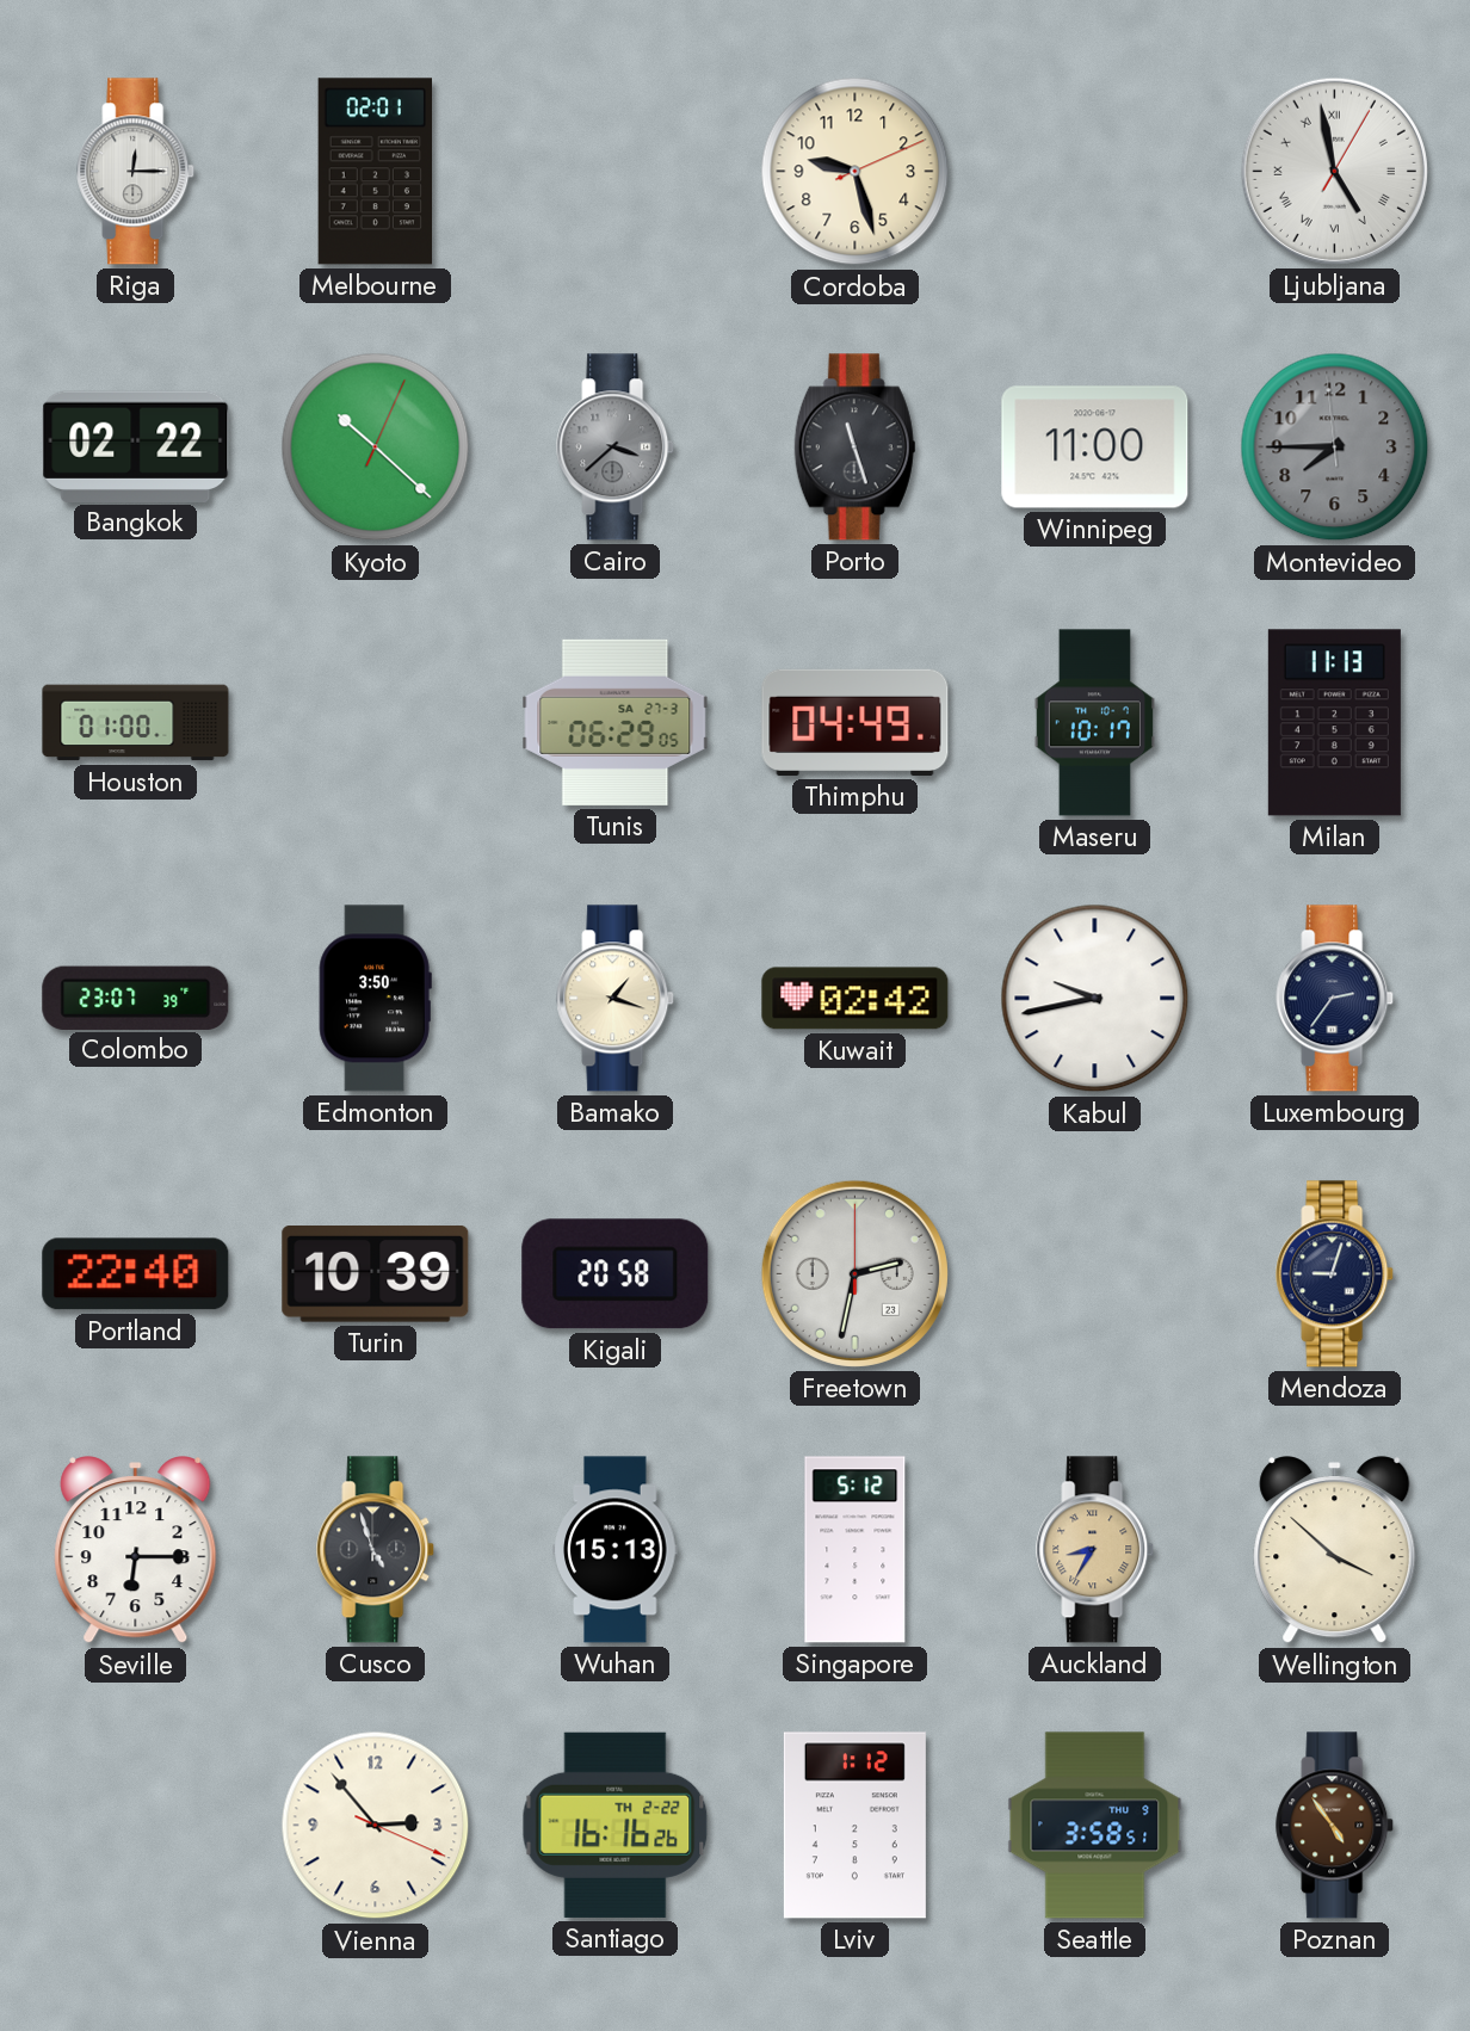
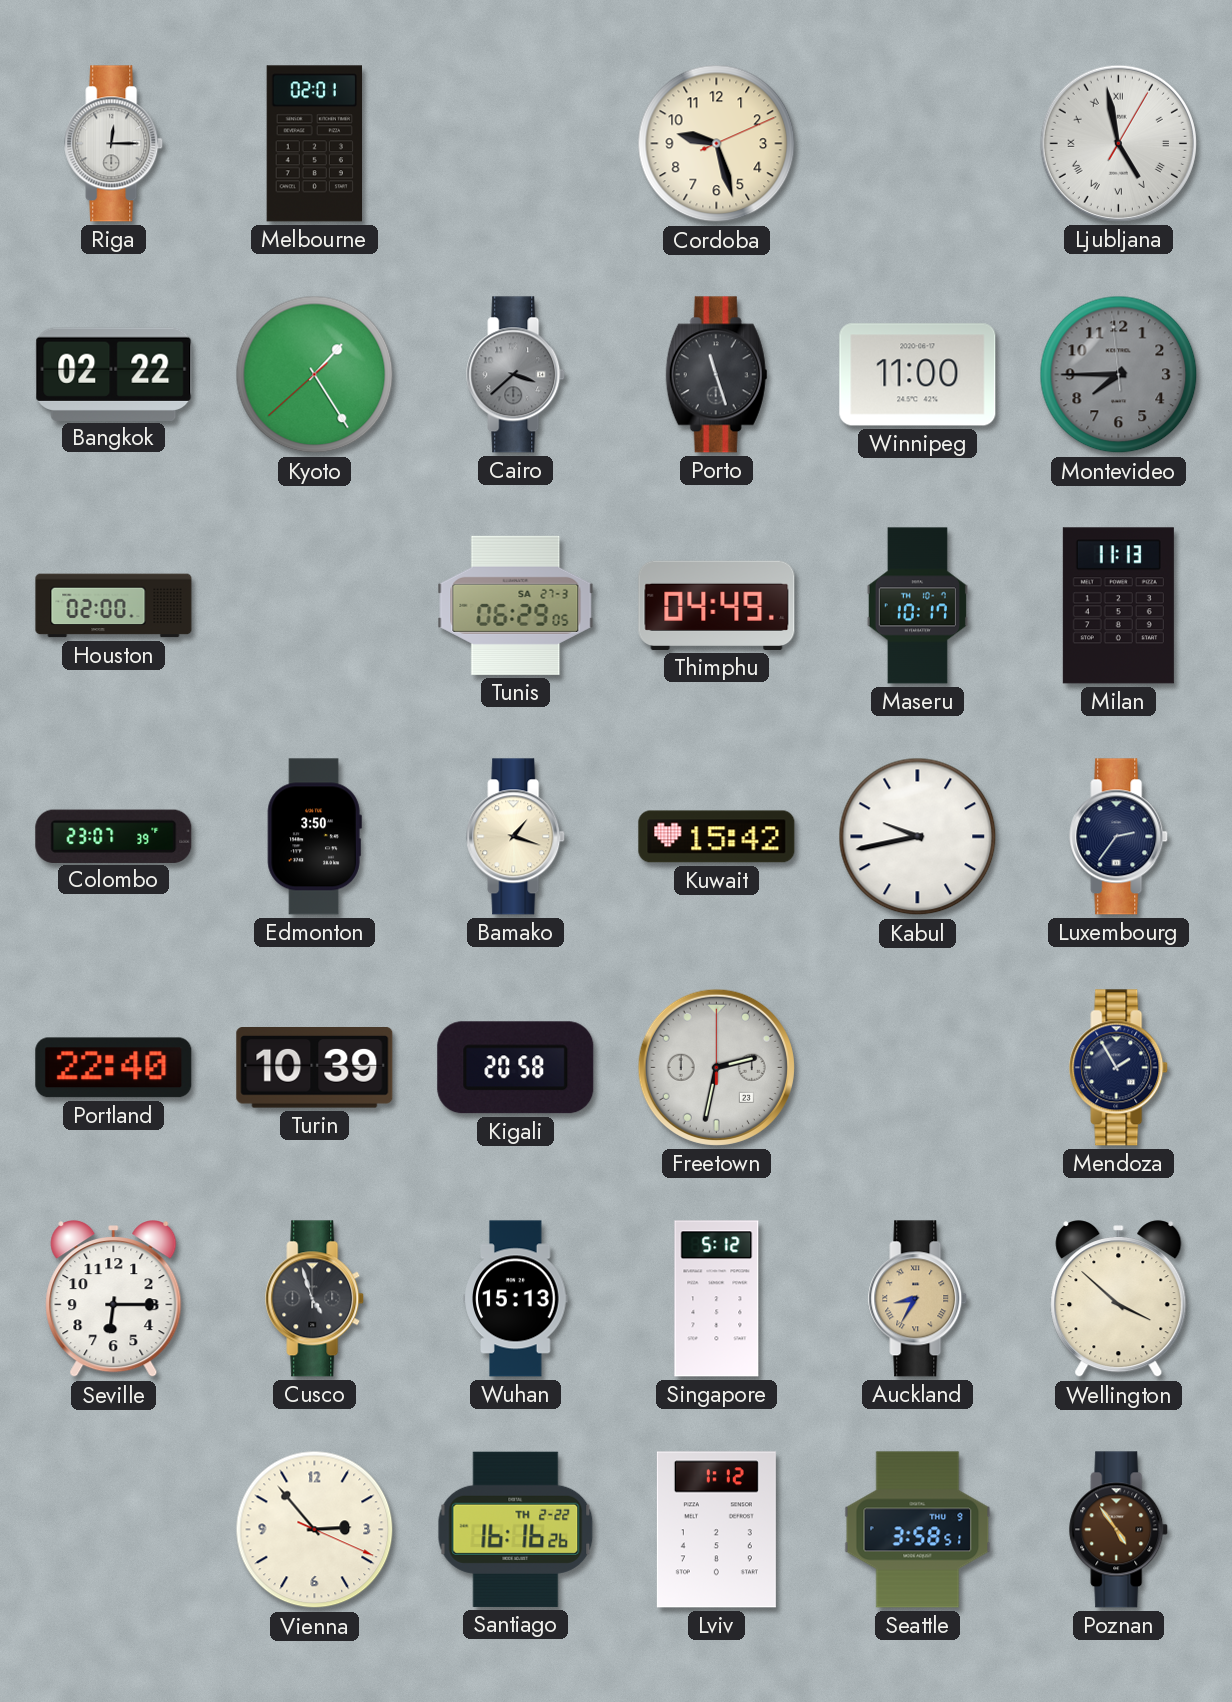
Kyoto: 10:22 -> 1:24
Houston: 01:00 -> 02:00
Kuwait: 02:42 -> 15:42
Mendoza: 9:03 -> 1:55
